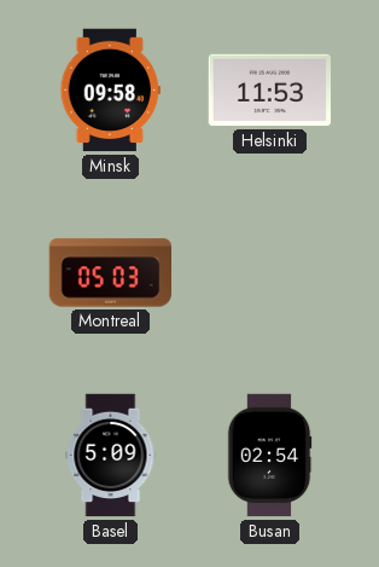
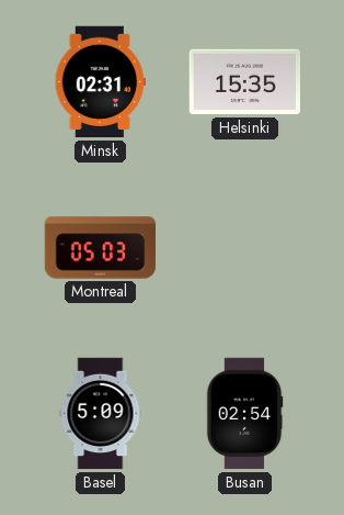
Minsk: 09:58 -> 02:31
Helsinki: 11:53 -> 15:35
